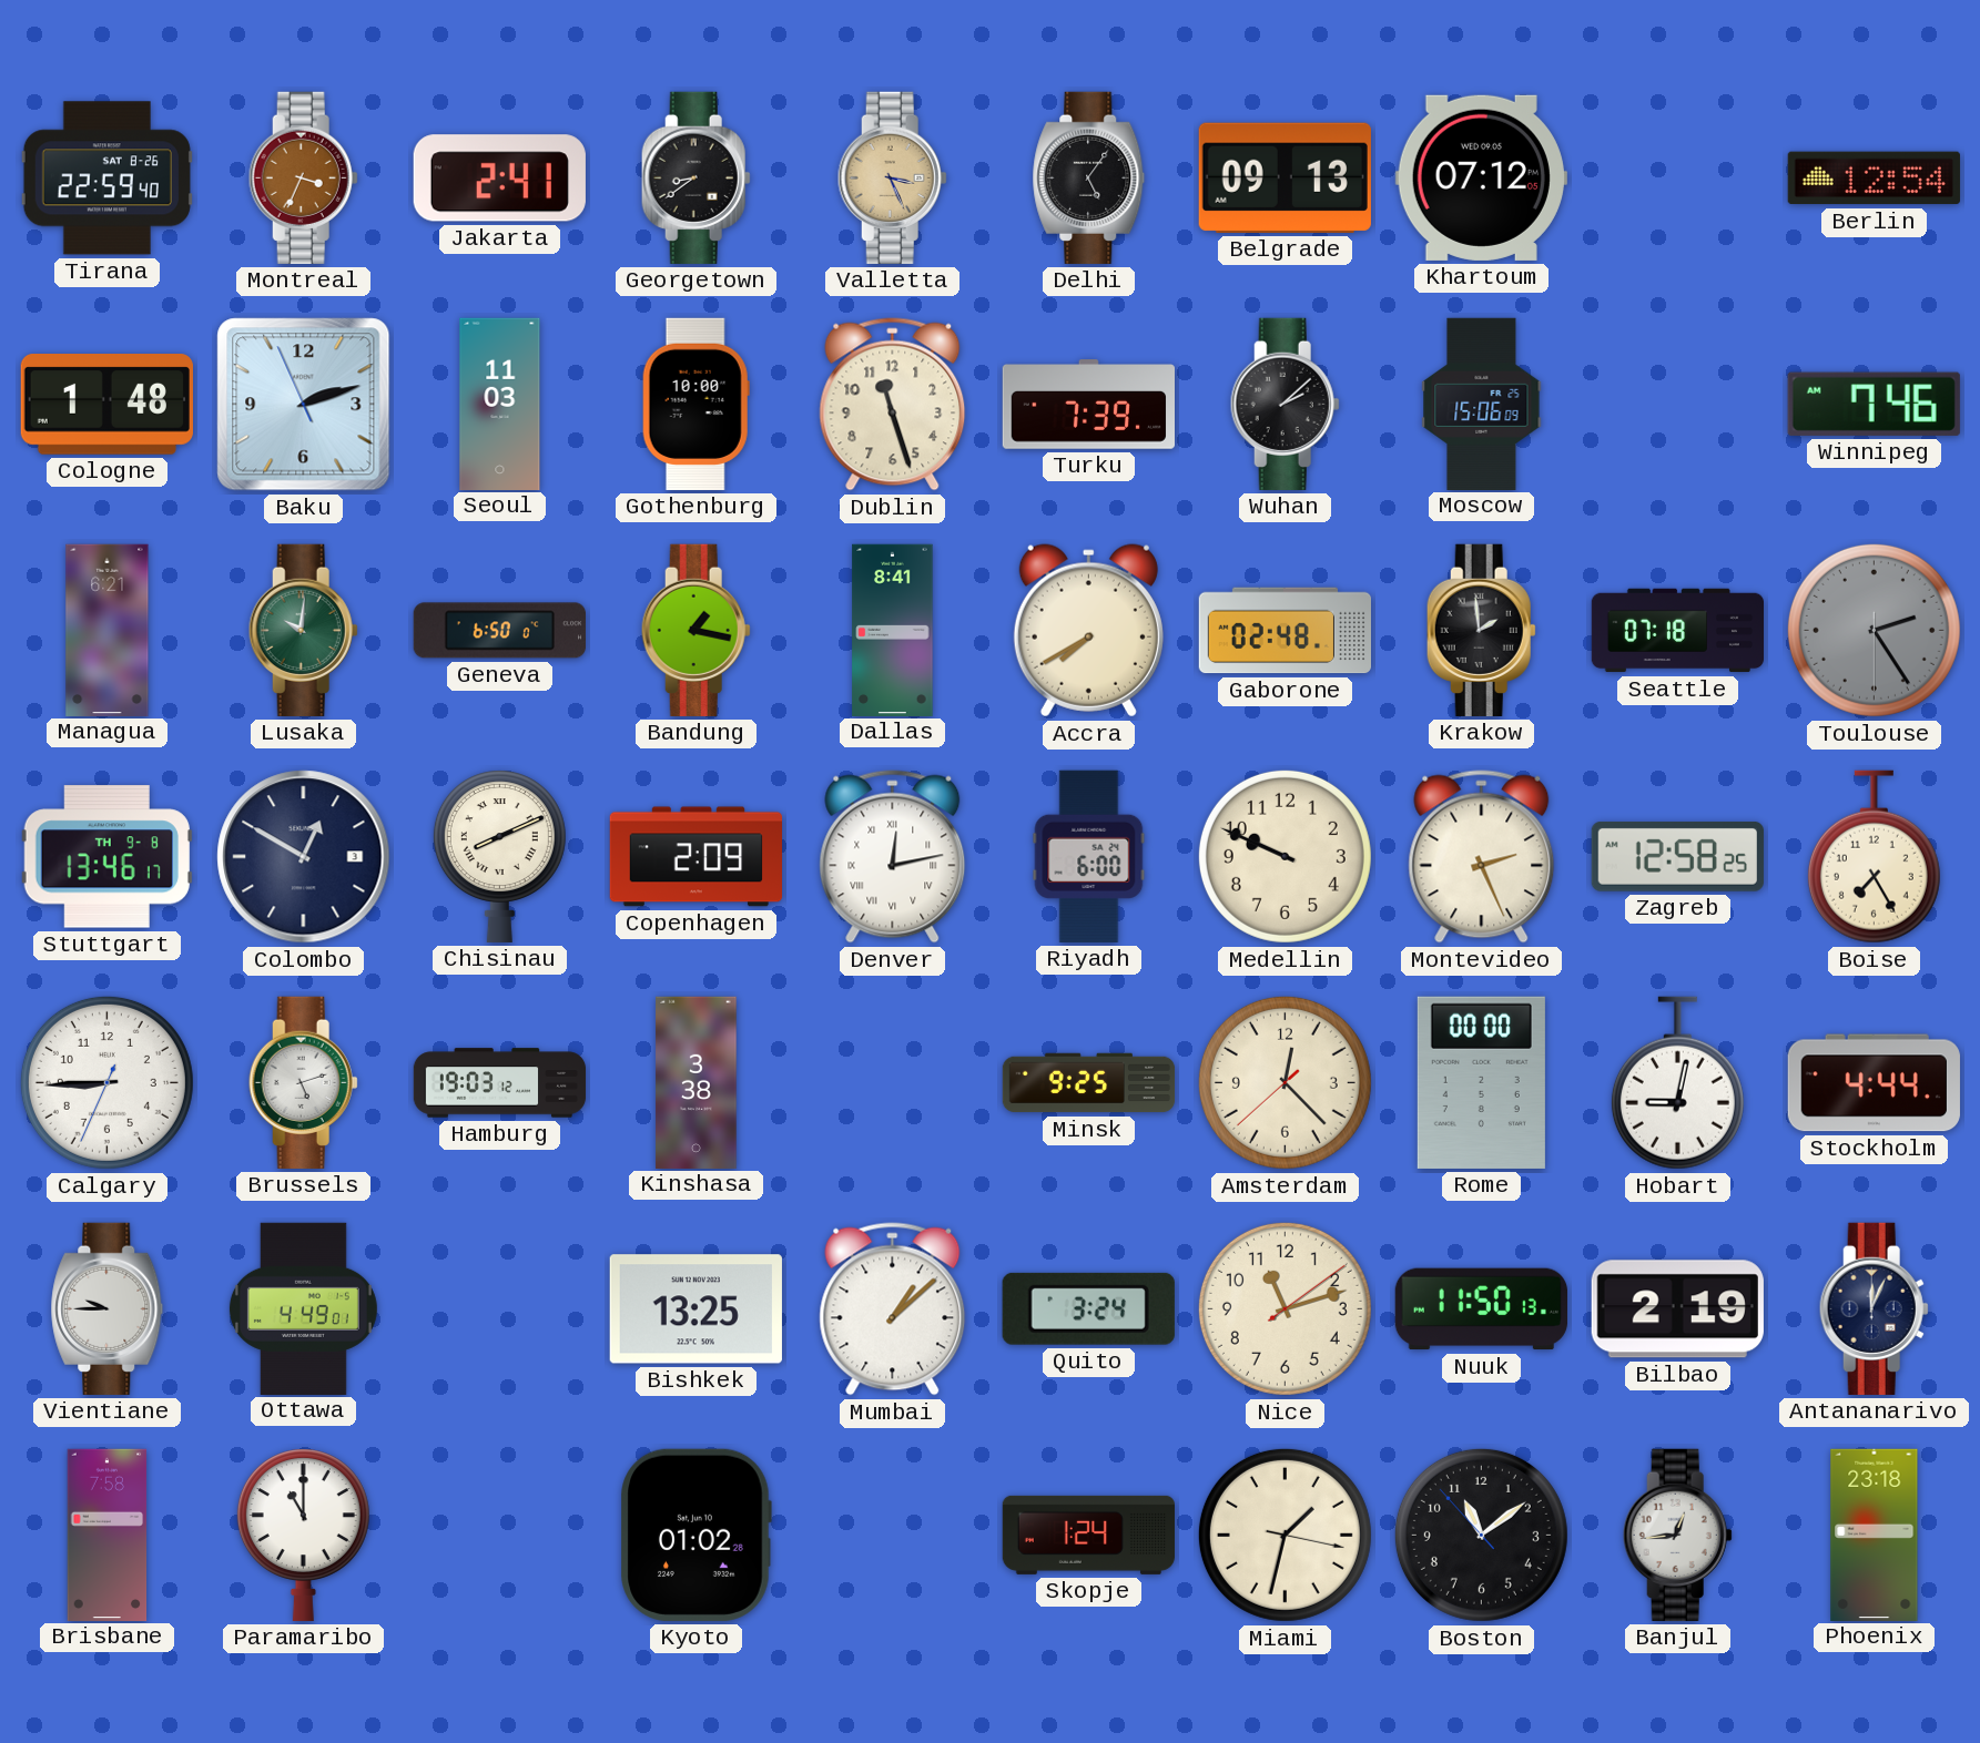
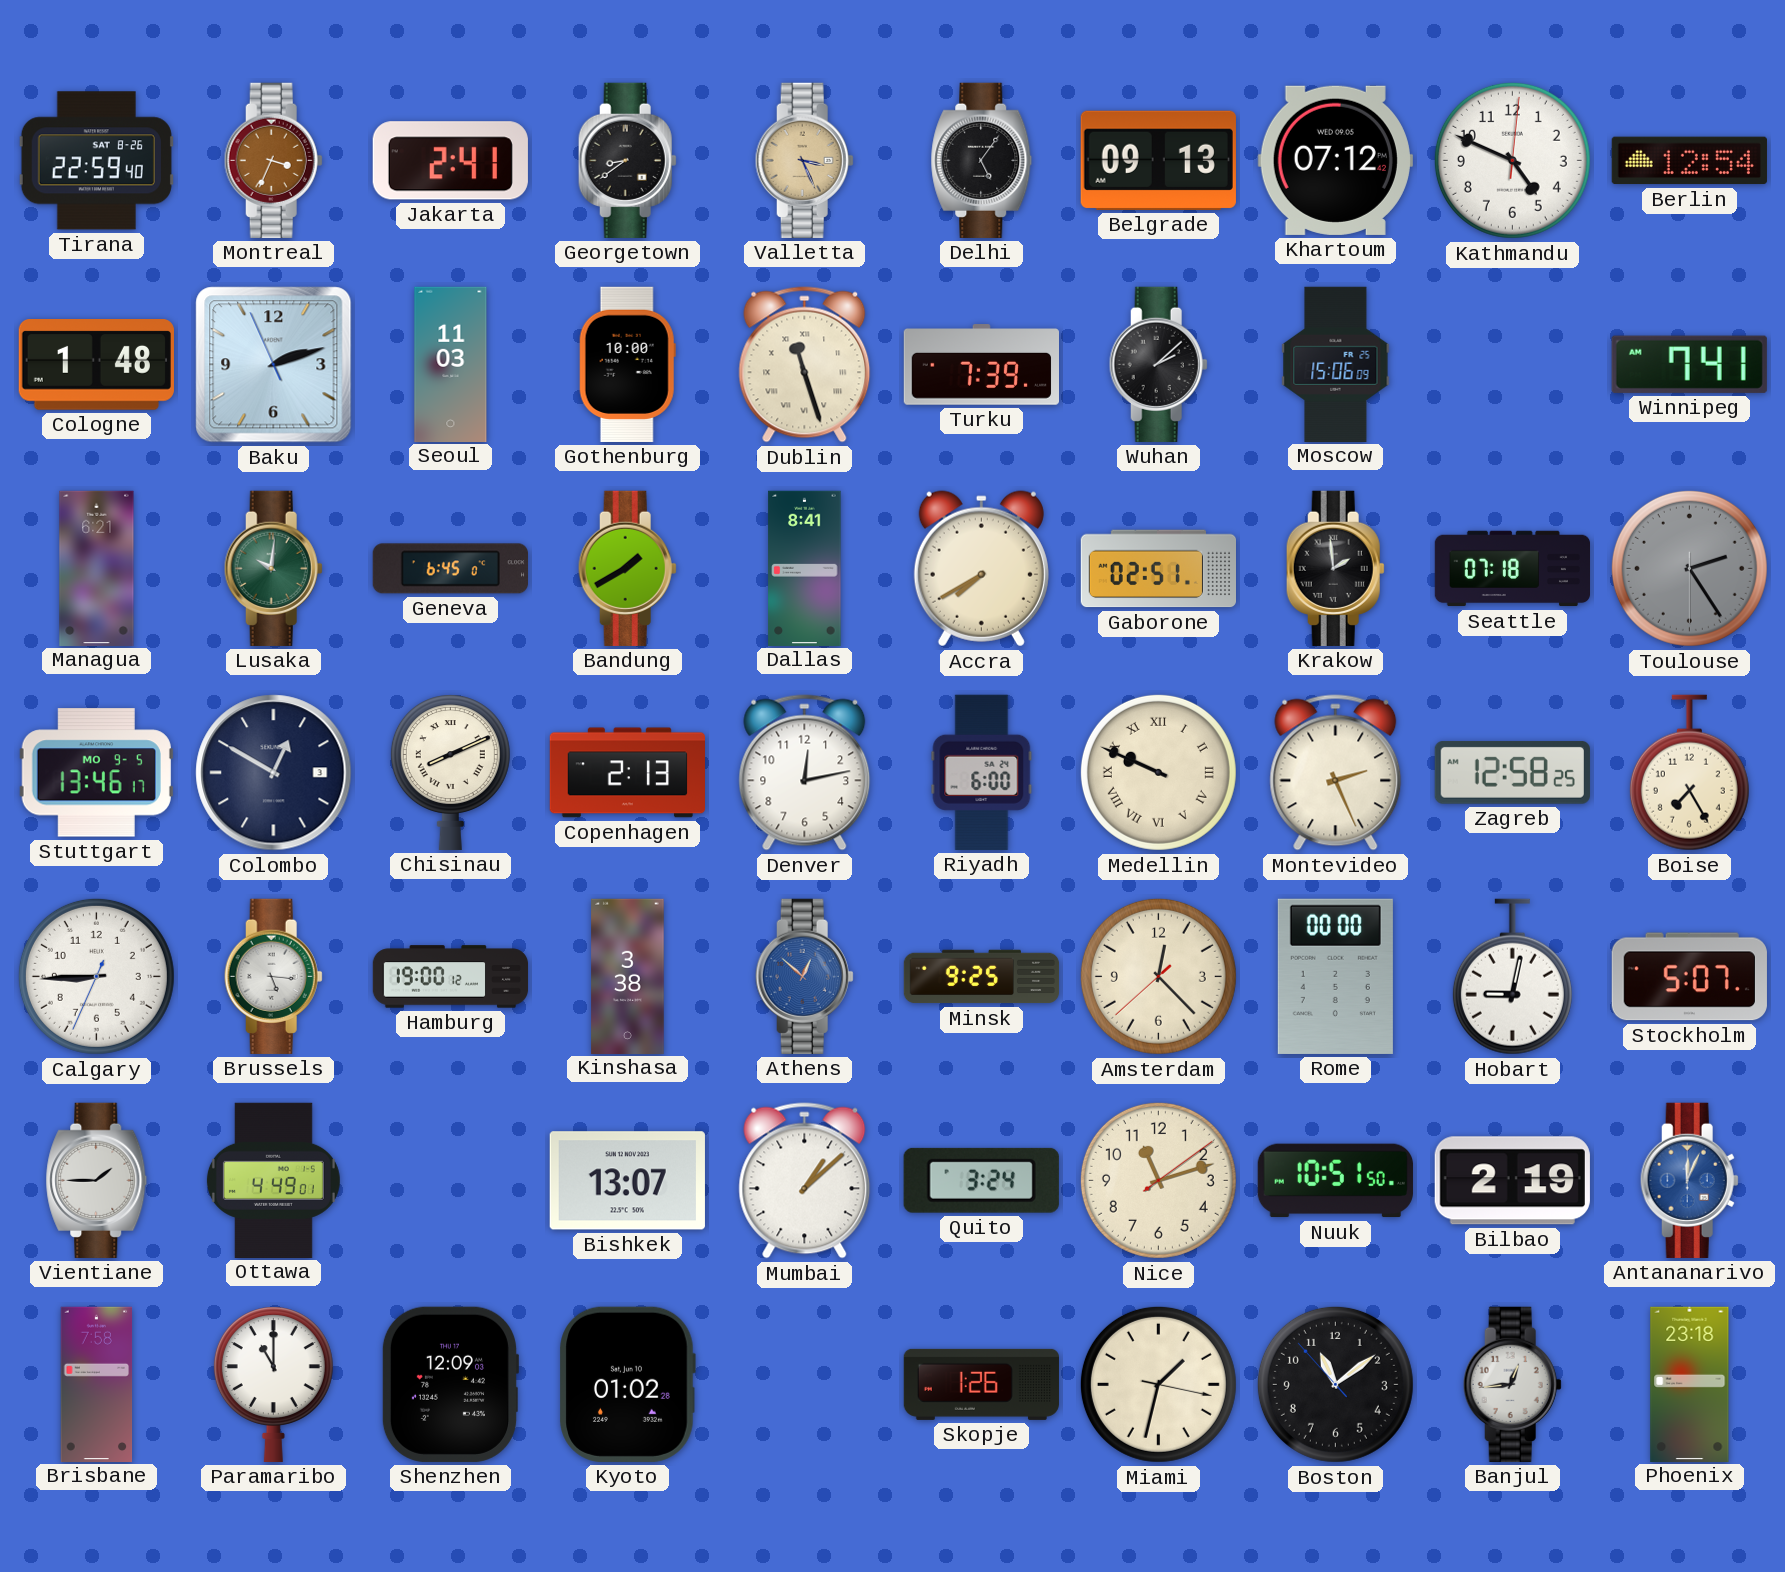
Khartoum: 07:12:05 -> 07:12:42
Kathmandu: none -> 4:49
Dublin numerals: Arabic -> Roman
Winnipeg: 7:46 -> 7:41
Geneva: 6:50 -> 6:45
Bandung: 1:17 -> 1:40
Gaborone: 02:48 -> 02:51
Stuttgart date: TH 9-8 -> MO 9-5
Copenhagen: 2:09 -> 2:13
Denver numerals: Roman -> Arabic
Medellin numerals: Arabic -> Roman
Brussels: 5:12 -> 5:16
Hamburg: 19:03 -> 19:00
Athens: none -> 12:52
Stockholm: 4:44 -> 5:07
Vientiane: 9:45 -> 1:45
Bishkek: 13:25 -> 13:07
Nuuk: 11:50 -> 10:51
Antananarivo dial: navy -> blue
Shenzhen: none -> 12:09
Skopje: 1:24 -> 1:26
